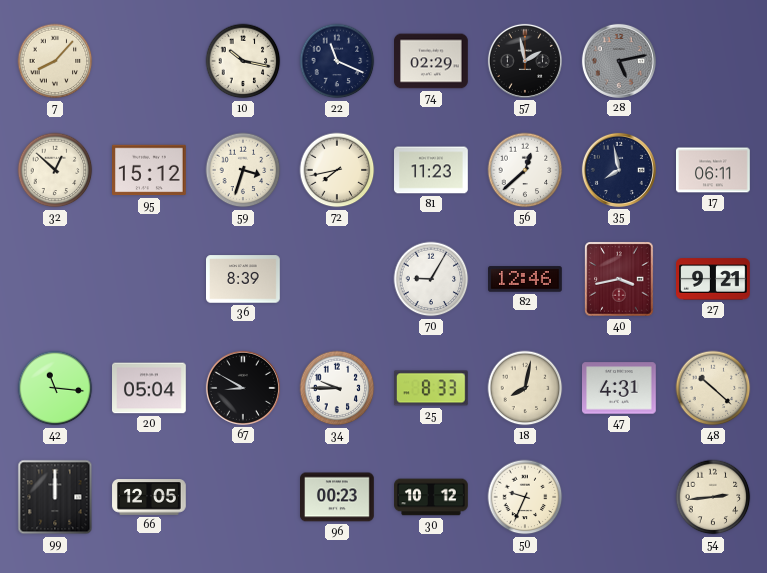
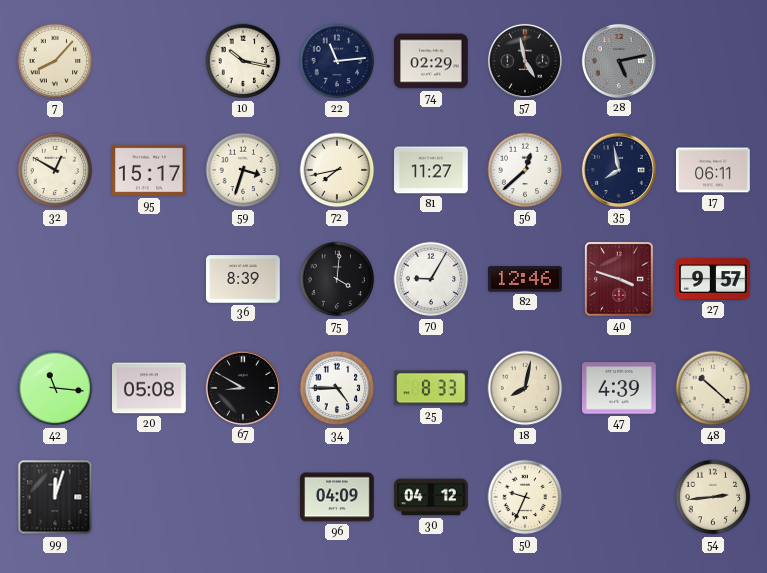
22: 11:19 -> 11:14
57: 1:58 -> 4:58
32: 12:52 -> 12:50
95: 15:12 -> 15:17
81: 11:23 -> 11:27
75: none -> 4:01
40: 3:43 -> 3:48
27: 9:21 -> 9:57
20: 05:04 -> 05:08
34: 9:45 -> 4:45
47: 4:31 -> 4:39
99: 12:00 -> 12:03
66: 12:05 -> none
96: 00:23 -> 04:09
30: 10:12 -> 04:12
